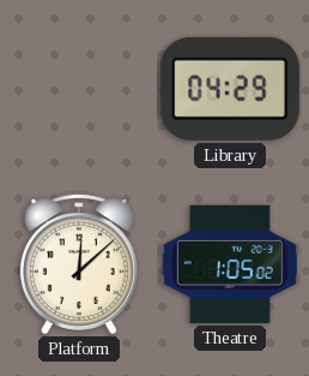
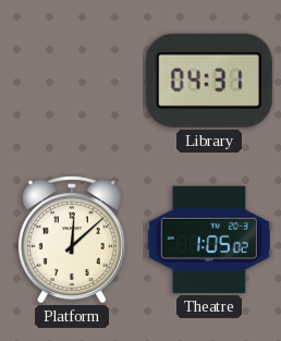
Library: 04:29 -> 04:31
